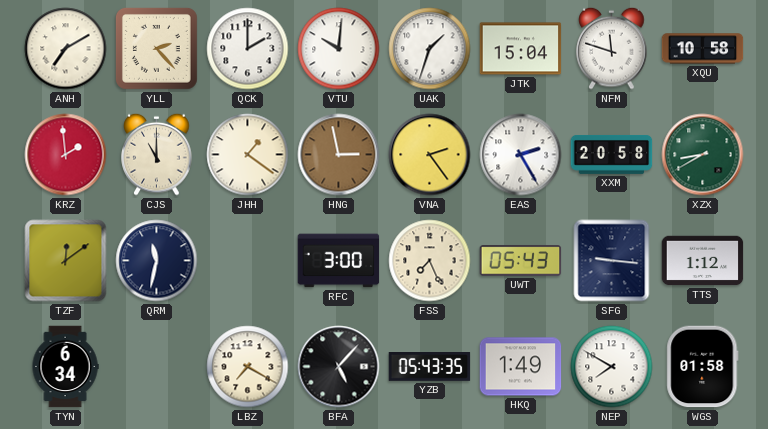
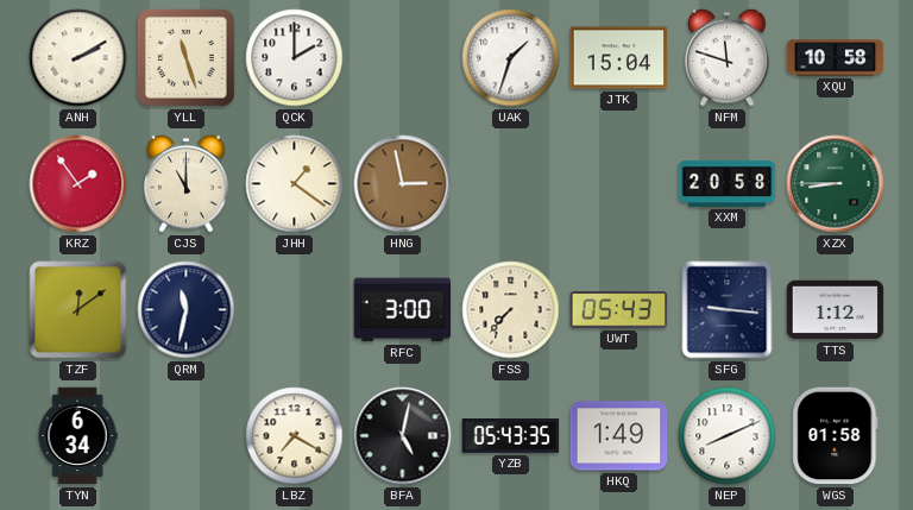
ANH: 7:10 -> 2:10
YLL: 2:23 -> 11:27
VTU: 10:01 -> none
KRZ: 1:59 -> 1:54
VNA: 2:24 -> none
EAS: 2:25 -> none
XZX: 8:40 -> 8:45
FSS: 7:26 -> 7:37
BFA: 5:07 -> 5:02
NEP: 7:50 -> 8:11
